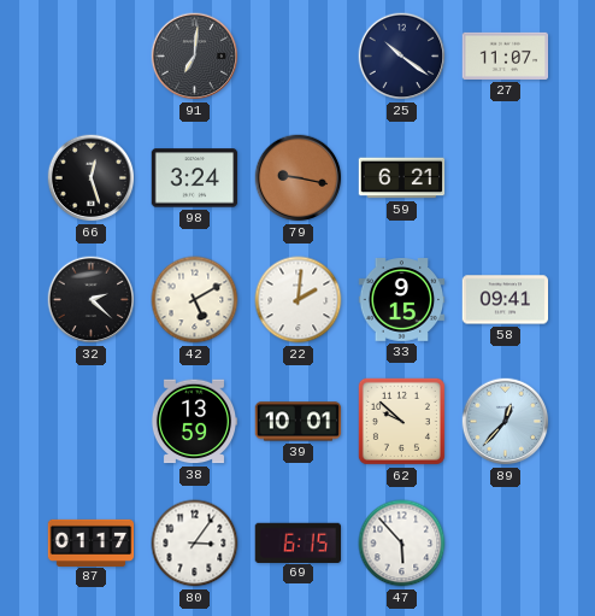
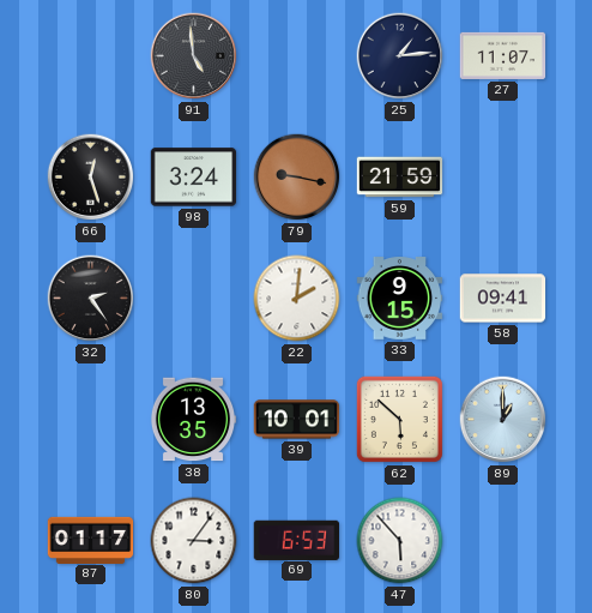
91: 7:01 -> 4:59
25: 10:21 -> 1:14
59: 6:21 -> 21:59
32: 2:22 -> 2:24
42: 5:10 -> none
38: 13:59 -> 13:35
62: 9:52 -> 5:52
89: 12:37 -> 1:00
69: 6:15 -> 6:53
